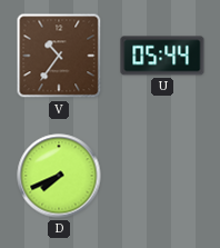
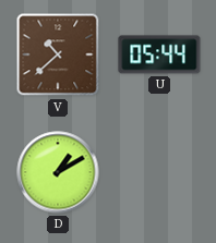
V: 10:36 -> 10:38
D: 7:41 -> 1:10
